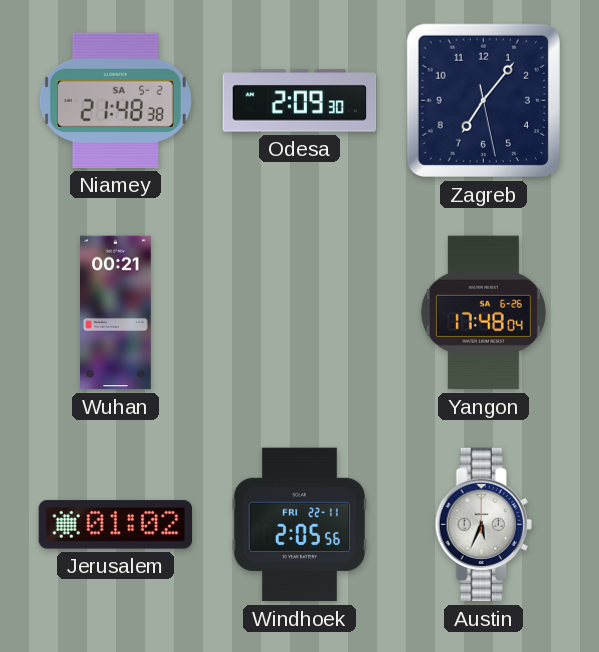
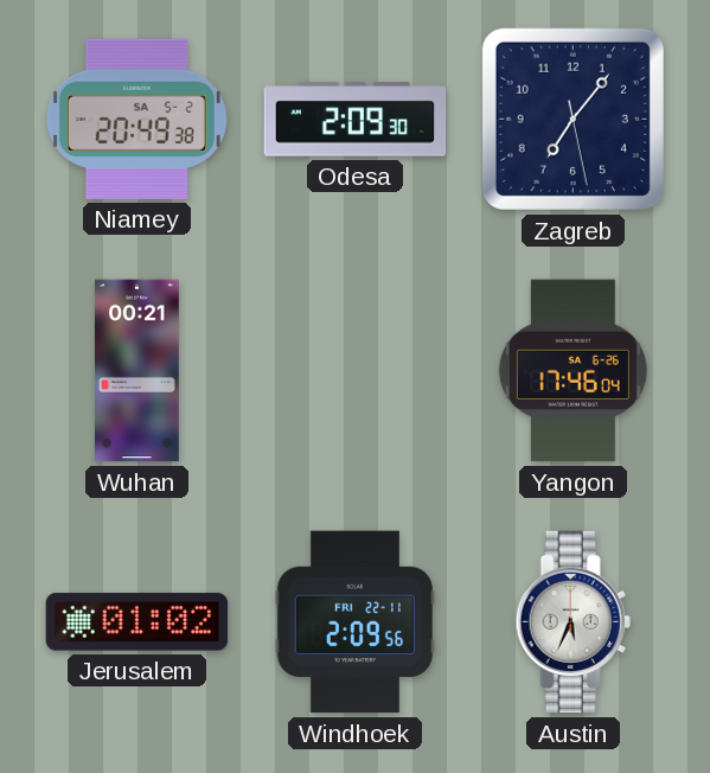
Niamey: 21:48 -> 20:49
Yangon: 17:48 -> 17:46
Windhoek: 2:05 -> 2:09
